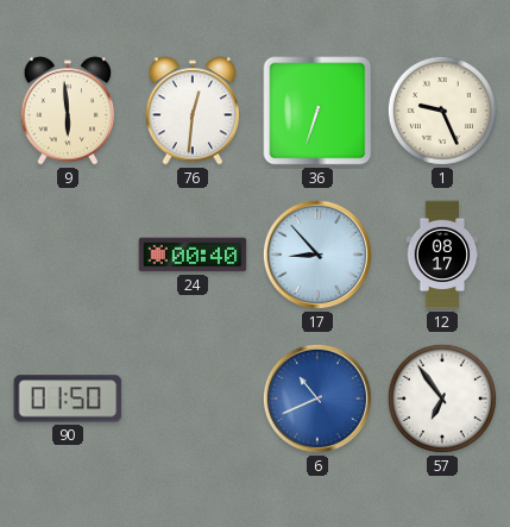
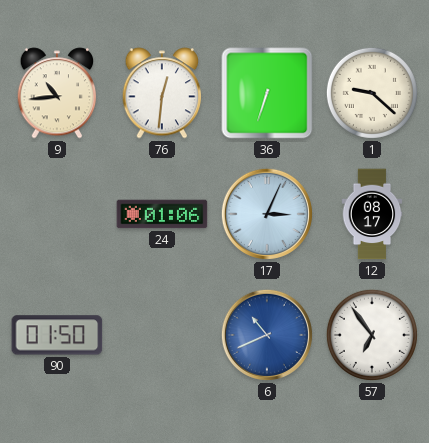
9: 5:59 -> 10:44
1: 9:26 -> 9:22
24: 00:40 -> 01:06
17: 8:53 -> 3:04
